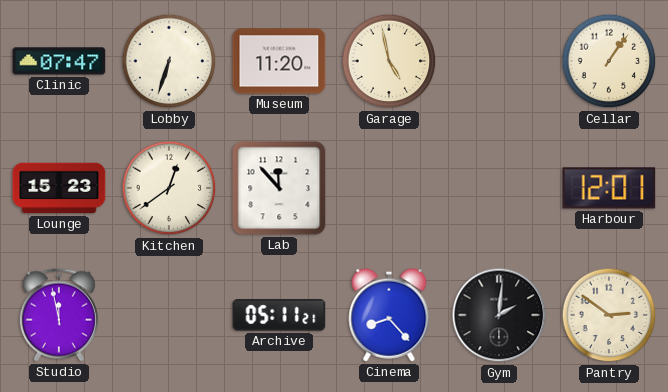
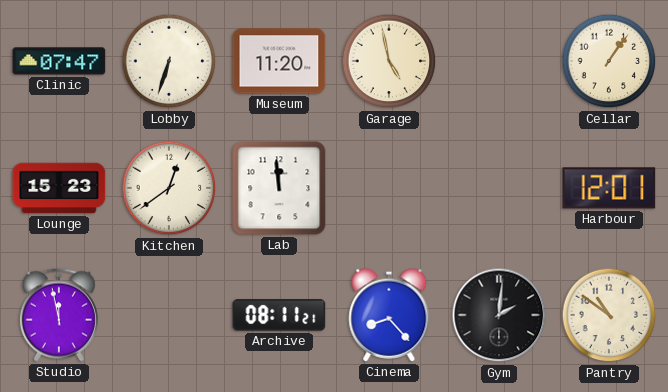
Lab: 11:53 -> 11:59
Archive: 05:11 -> 08:11
Pantry: 2:51 -> 10:51
